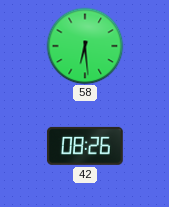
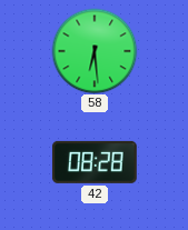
42: 08:26 -> 08:28
